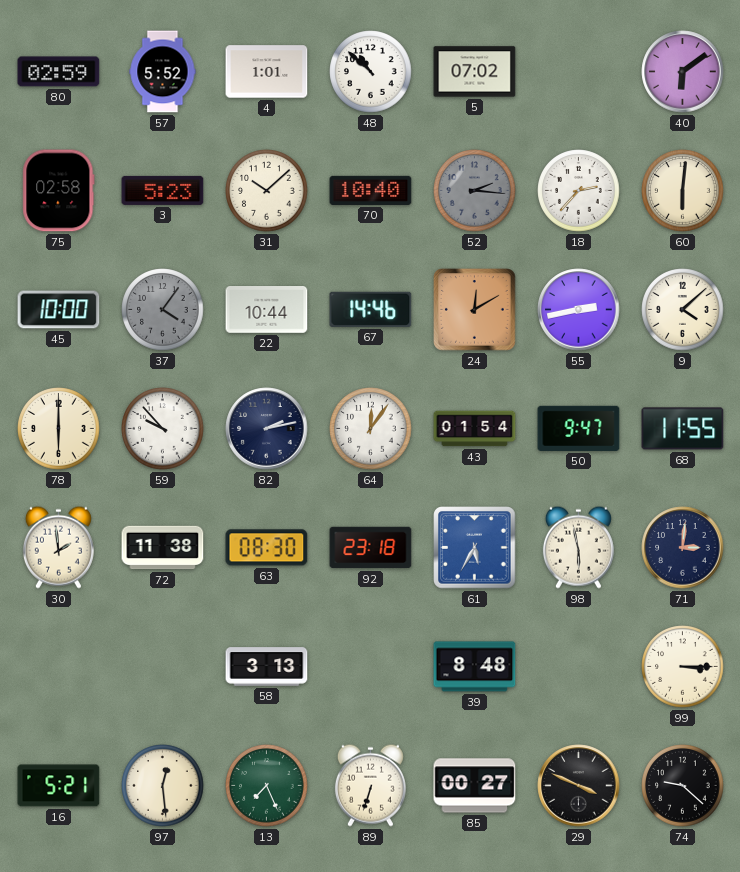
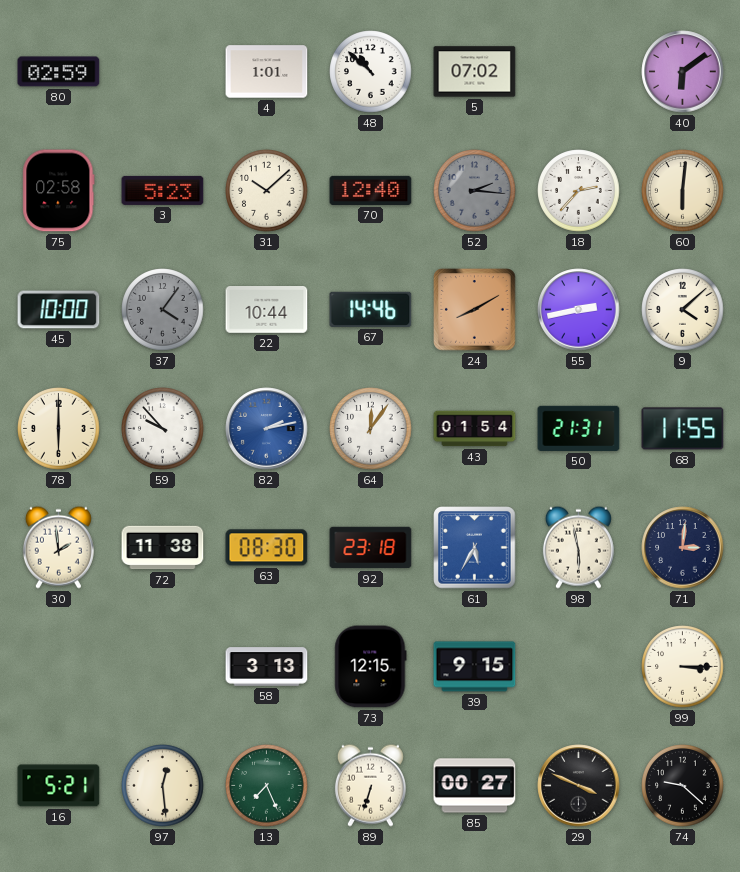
57: 5:52 -> none
70: 10:40 -> 12:40
24: 12:10 -> 8:10
82 dial: navy -> blue
50: 9:47 -> 21:31
73: none -> 12:15
39: 8:48 -> 9:15
